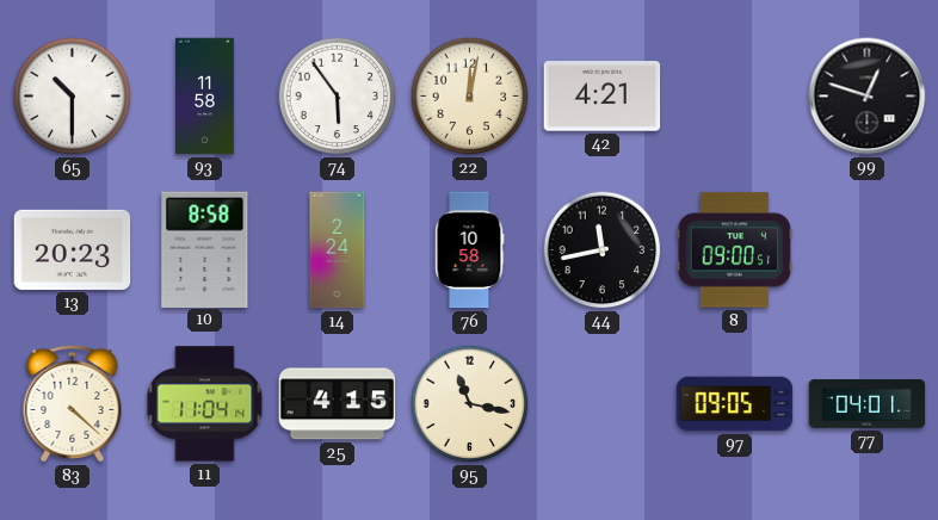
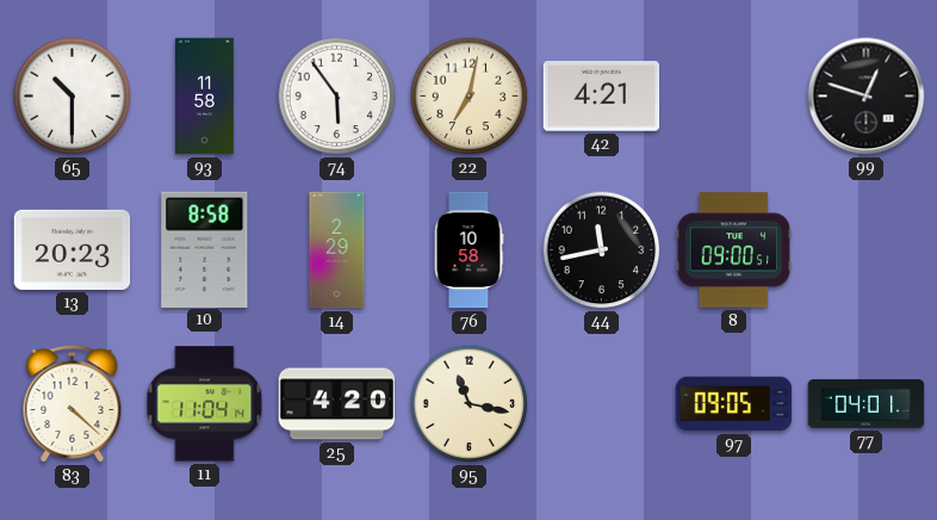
22: 12:02 -> 7:02
14: 2:24 -> 2:29
25: 4:15 -> 4:20
